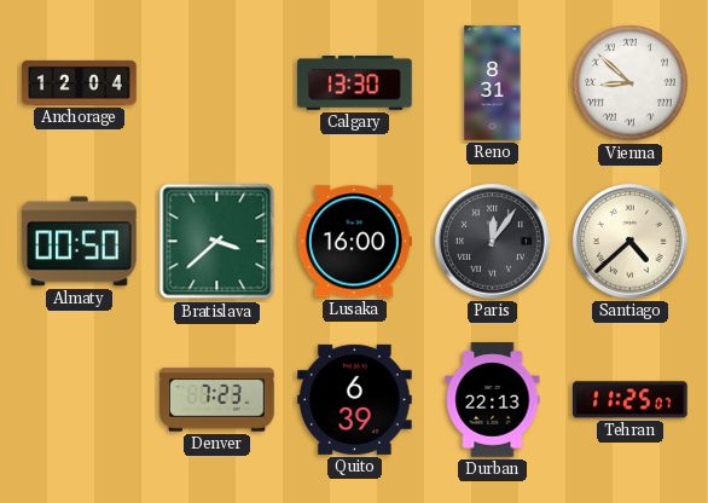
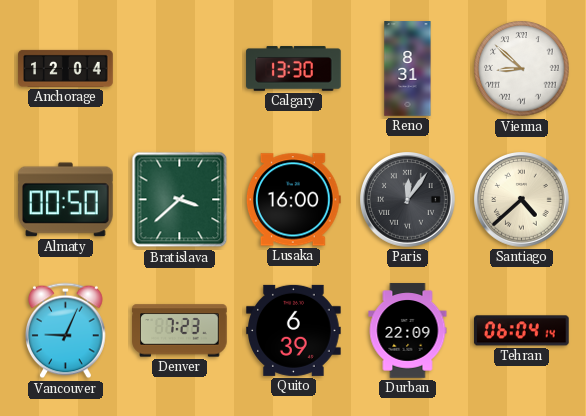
Vancouver: none -> 9:04
Durban: 22:13 -> 22:09
Tehran: 11:25 -> 06:04
